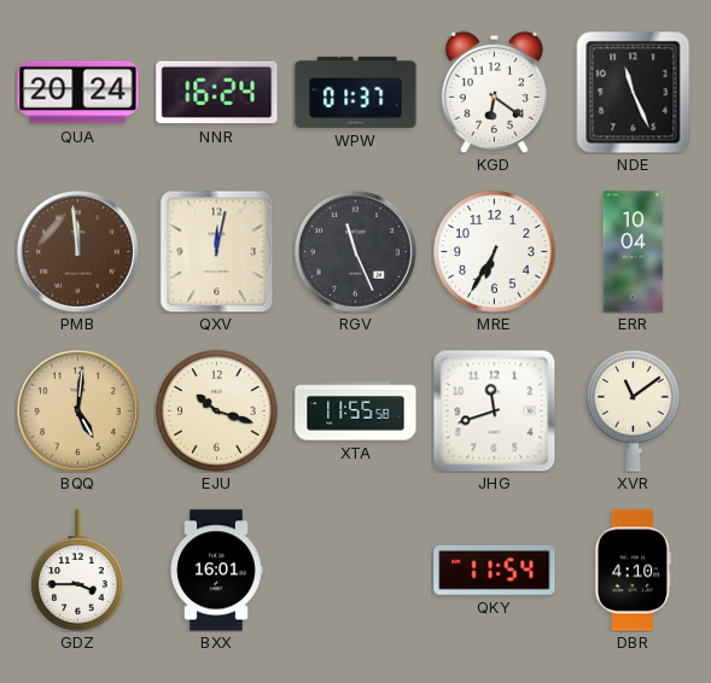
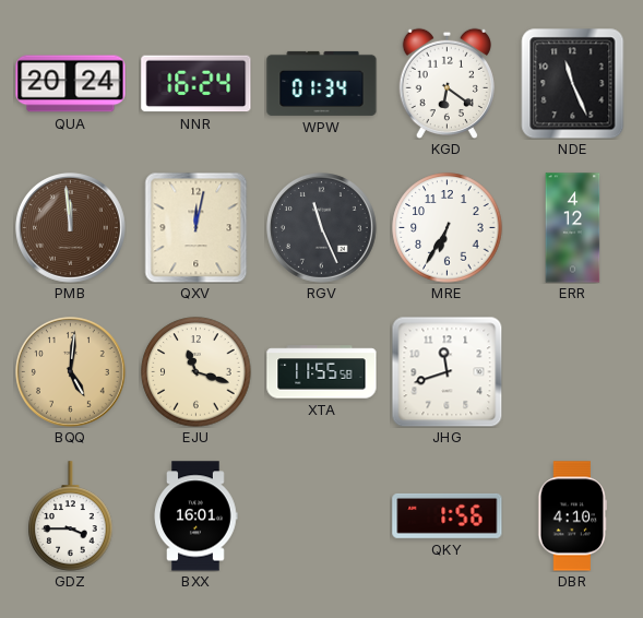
WPW: 01:37 -> 01:34
ERR: 10:04 -> 4:12
EJU: 10:18 -> 11:18
XVR: 11:09 -> none
QKY: 11:54 -> 1:56
